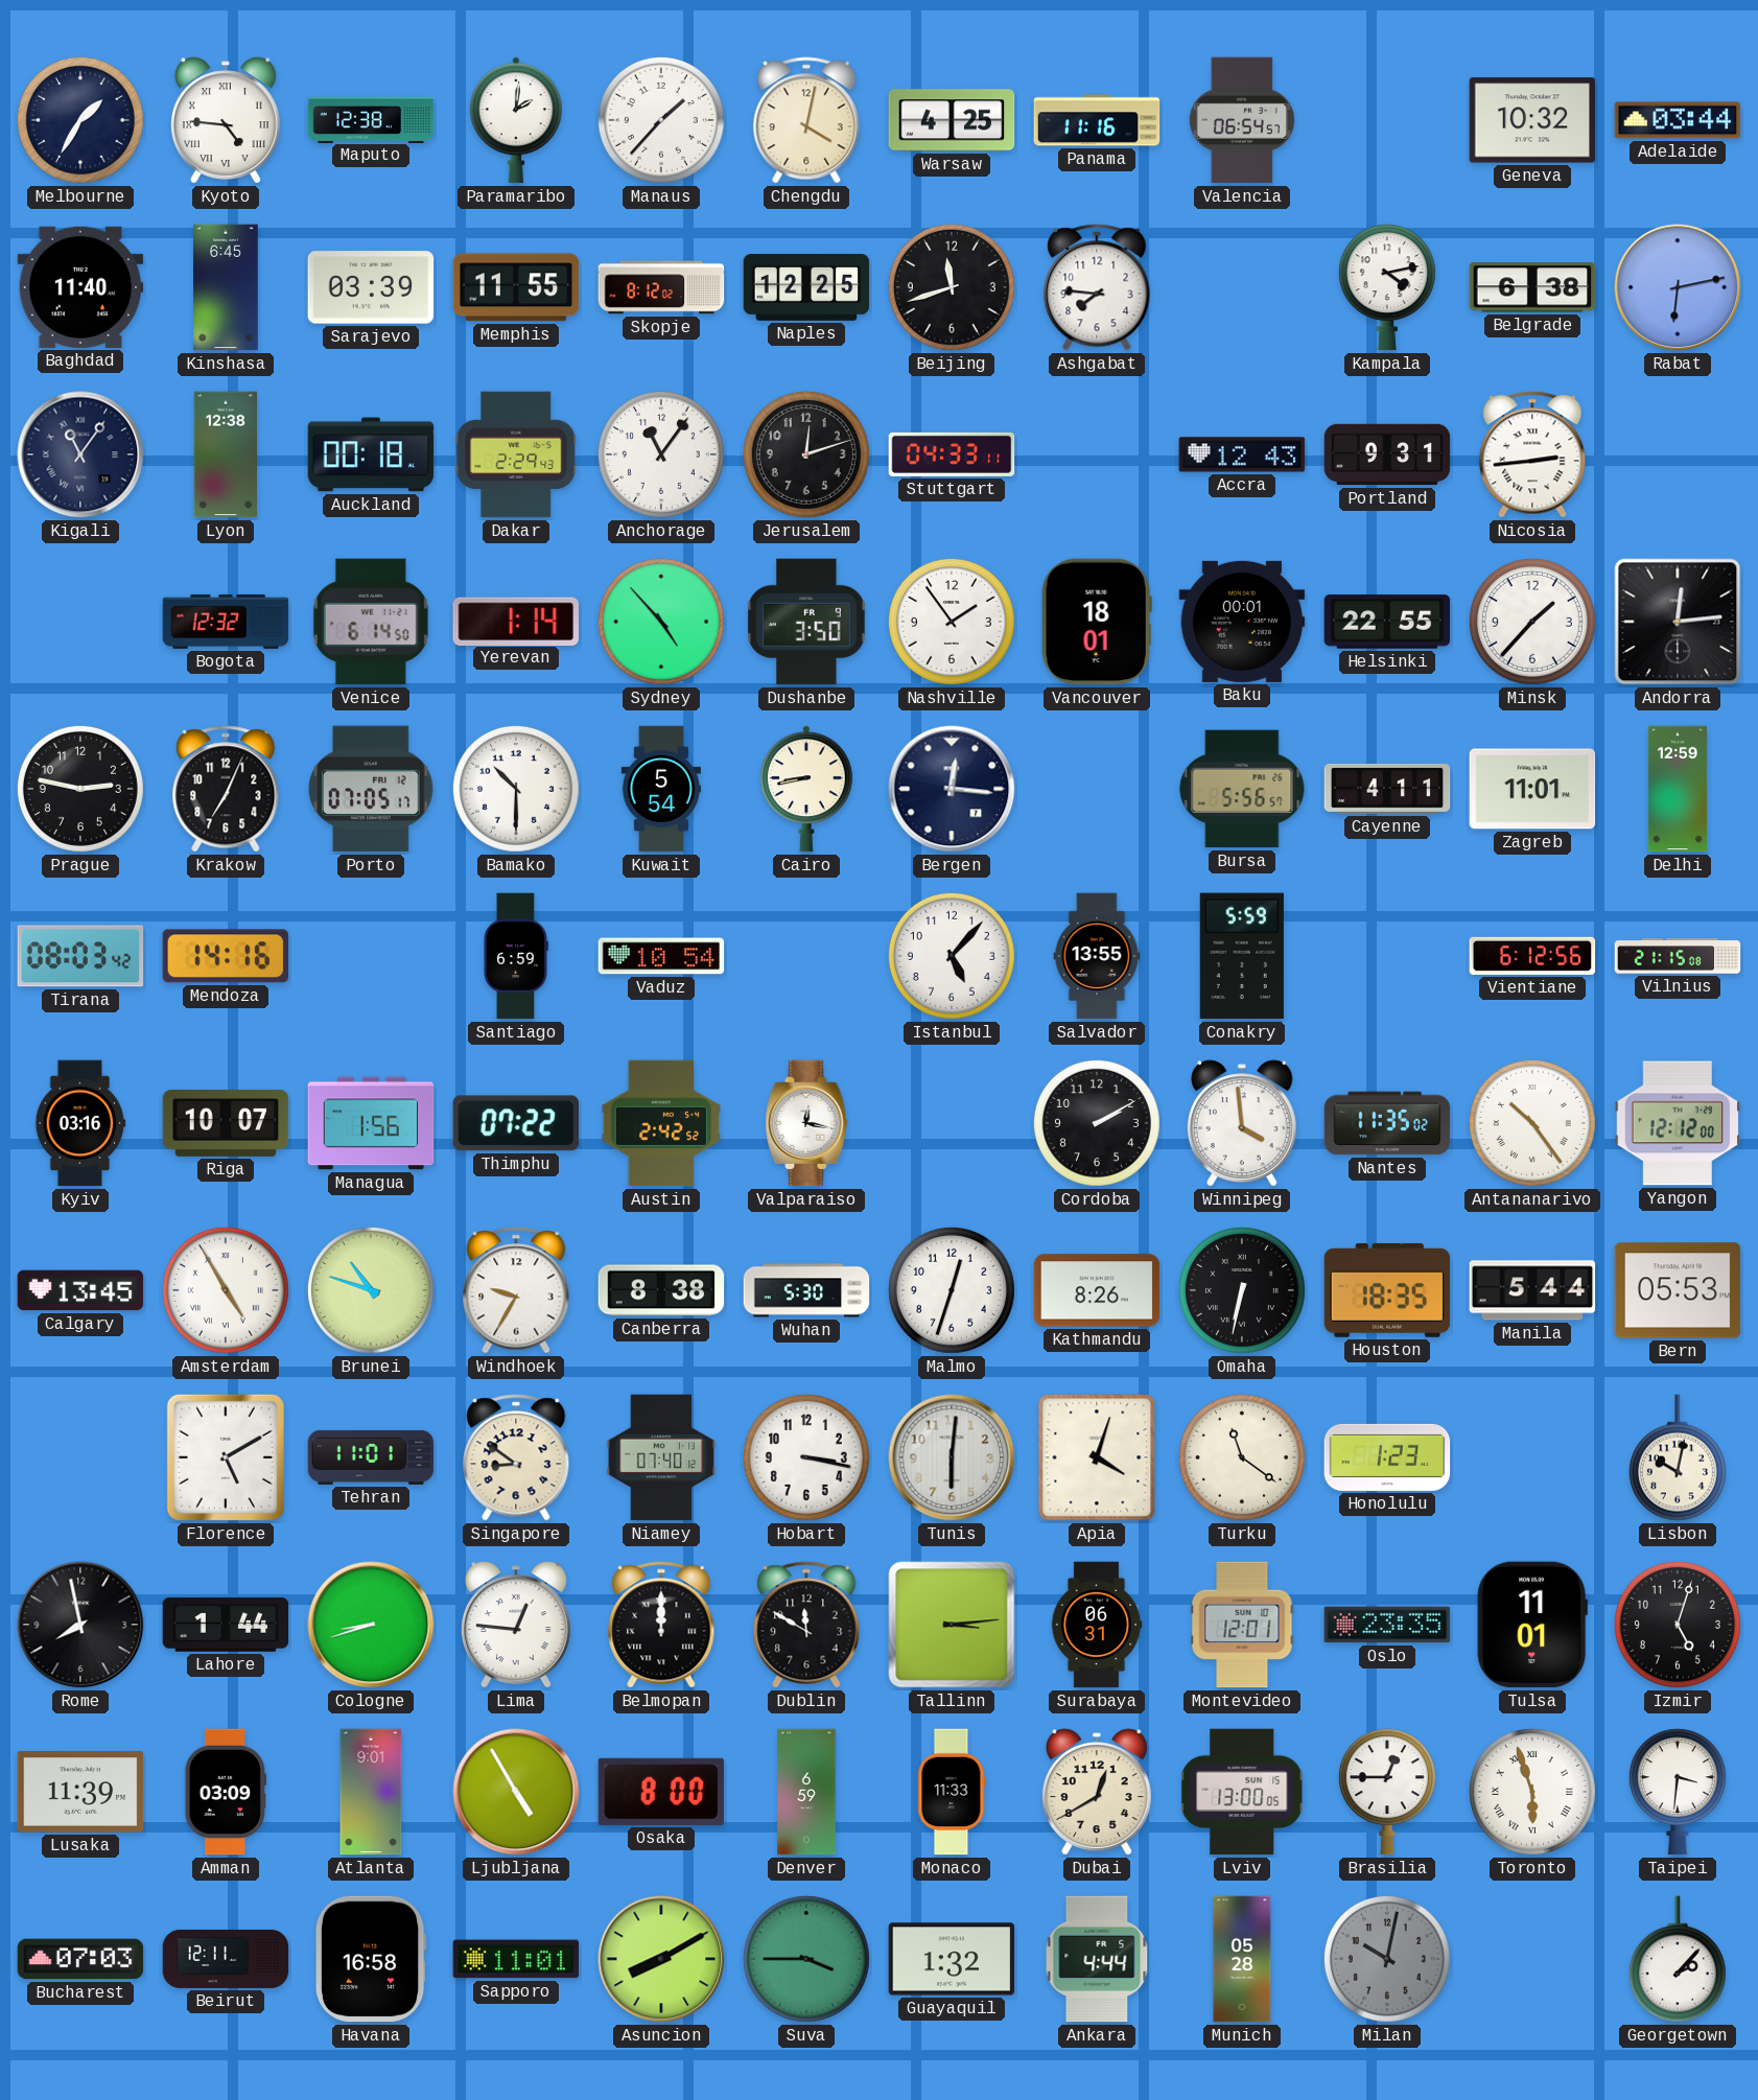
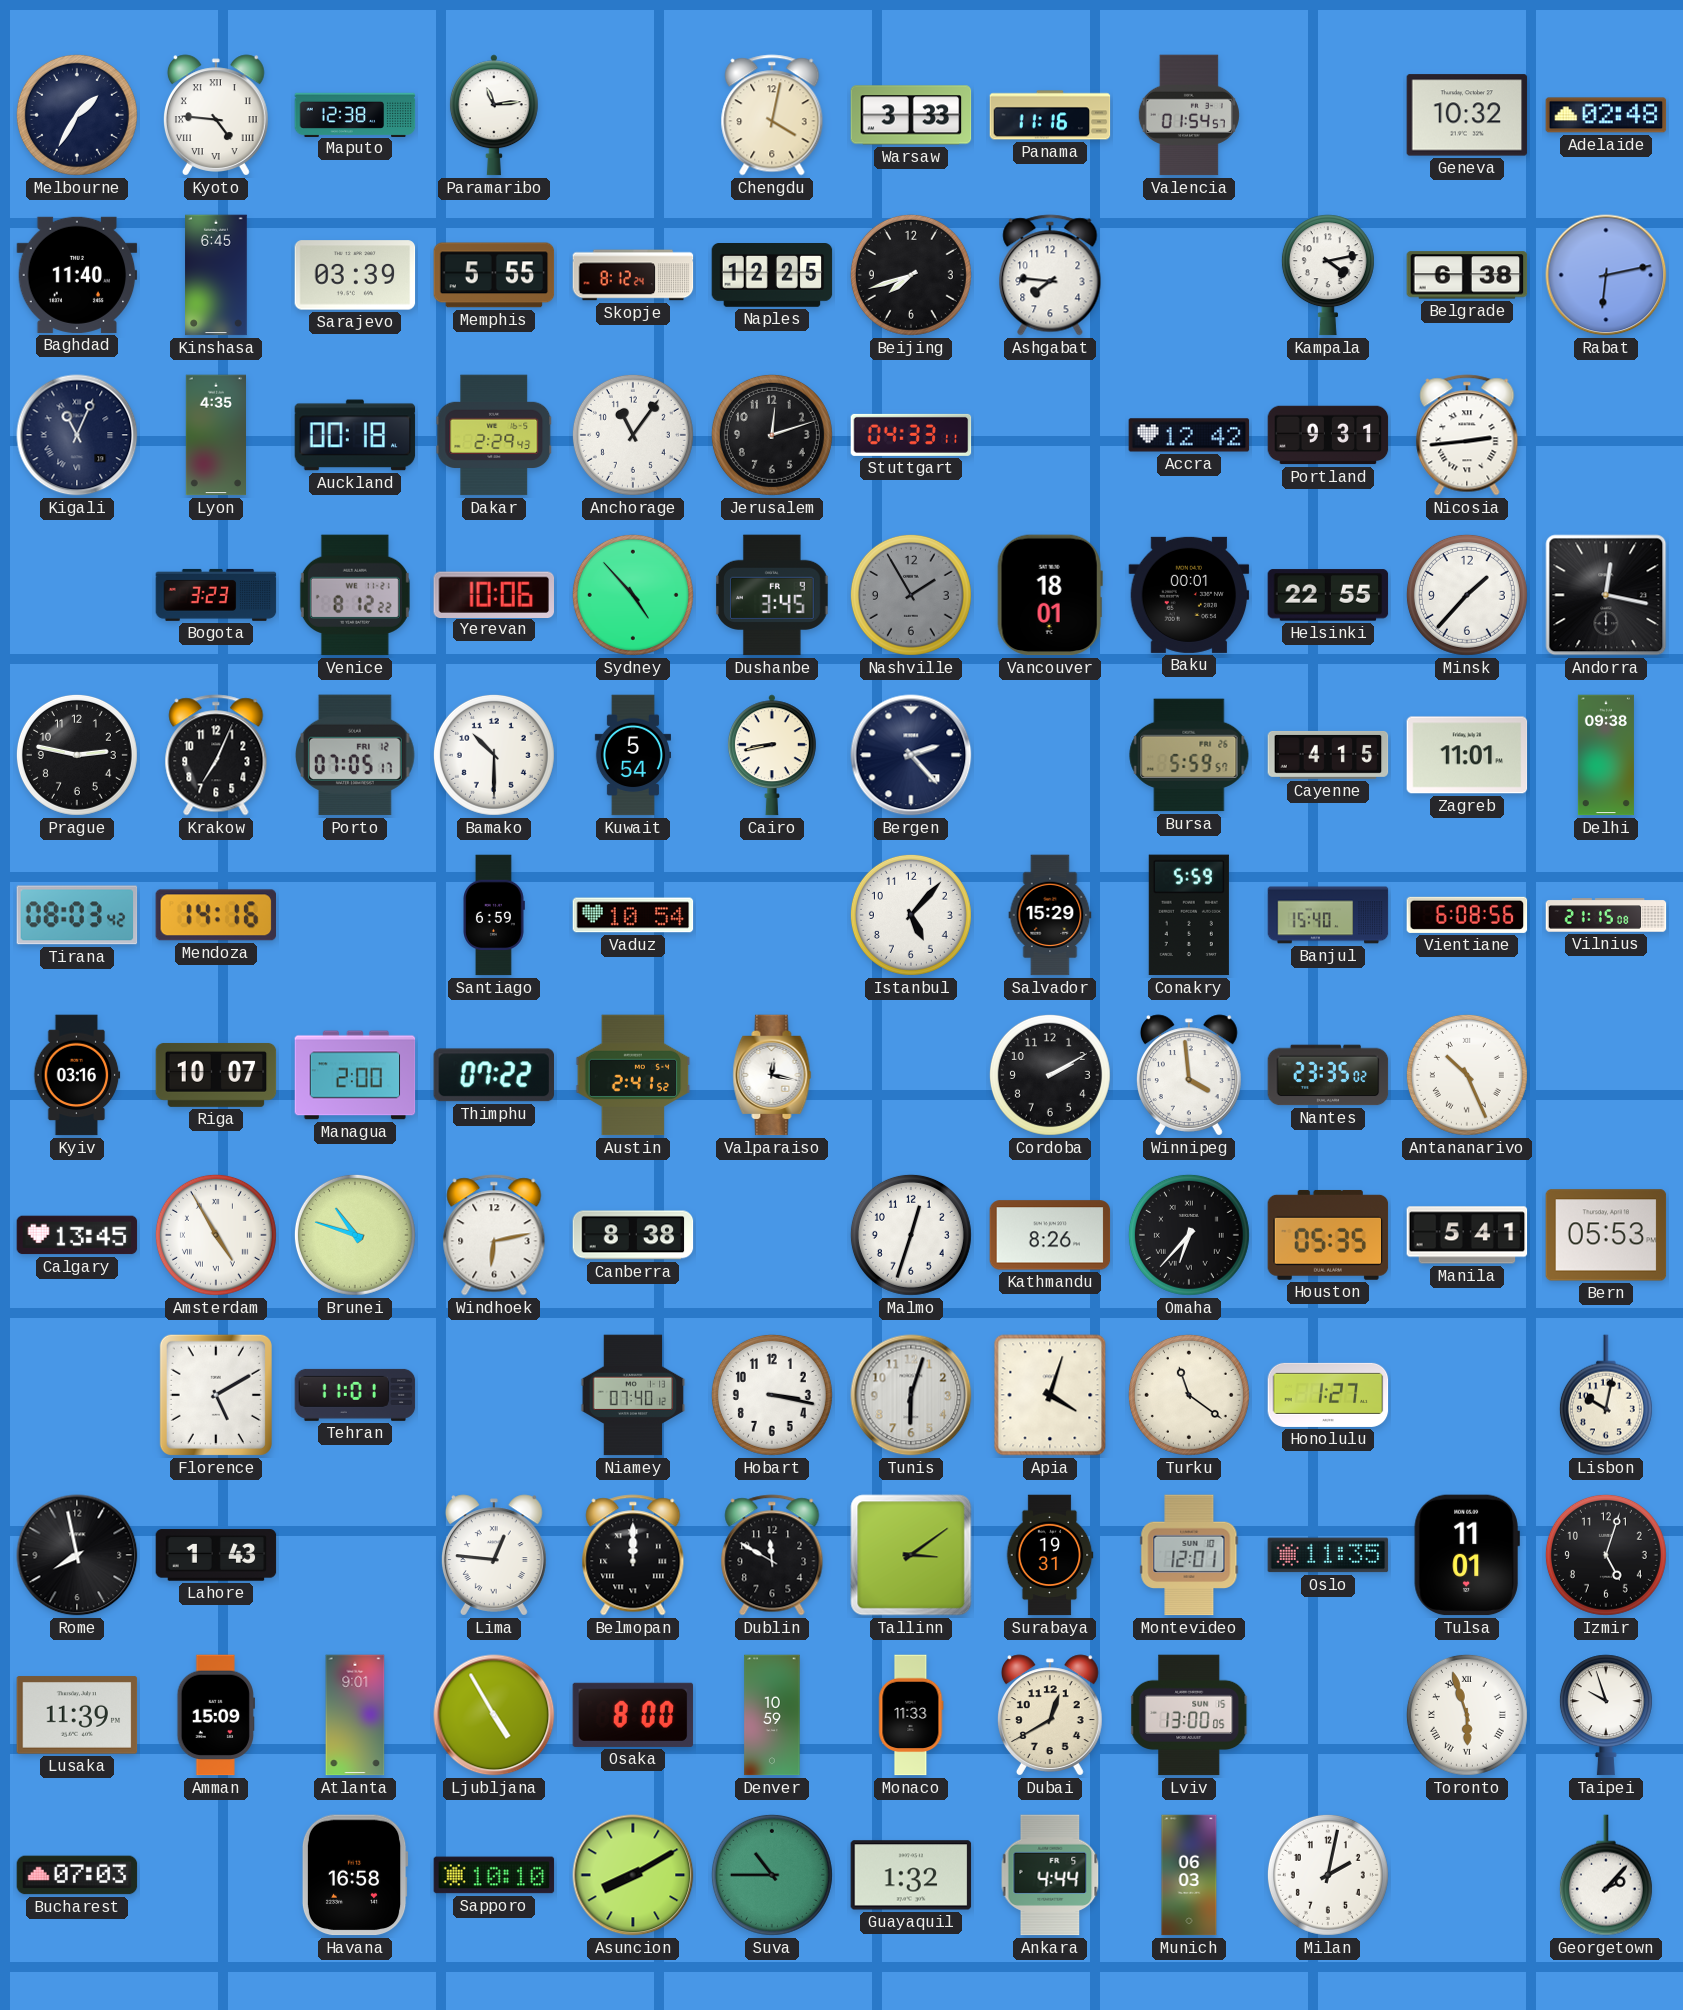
Paramaribo: 2:01 -> 11:14
Manaus: 1:37 -> none
Warsaw: 4:25 -> 3:33
Valencia: 06:54 -> 01:54
Adelaide: 03:44 -> 02:48
Memphis: 11:55 -> 5:55
Skopje: 8:12:02 -> 8:12:24
Beijing: 11:42 -> 7:42
Kigali: 11:06 -> 11:04
Lyon: 12:38 -> 4:35
Accra: 12:43 -> 12:42
Bogota: 12:32 -> 3:23
Venice: 6:14 -> 8:12
Yerevan: 1:14 -> 10:06
Dushanbe: 3:50 -> 3:45
Nashville: 1:54 -> 1:55
Nashville dial: white -> grey
Andorra: 12:14 -> 12:17
Bergen: 12:16 -> 2:23
Bursa: 5:56 -> 5:59
Cayenne: 4:11 -> 4:15
Delhi: 12:59 -> 09:38
Salvador: 13:55 -> 15:29
Banjul: none -> 15:40
Vientiane: 6:12 -> 6:08
Managua: 1:56 -> 2:00
Austin: 2:42 -> 2:41
Nantes: 11:35 -> 23:35
Antananarivo: 10:24 -> 10:26
Yangon: 12:12 -> none
Windhoek: 9:35 -> 6:13
Wuhan: 5:30 -> none
Omaha: 6:32 -> 6:37
Houston: 18:35 -> 05:35
Manila: 5:44 -> 5:41
Singapore: 8:51 -> none
Tunis: 6:01 -> 6:03
Honolulu: 1:23 -> 1:27
Lahore: 1:44 -> 1:43
Cologne: 8:42 -> none
Tallinn: 3:14 -> 3:09
Surabaya: 06:31 -> 19:31
Oslo: 23:35 -> 11:35
Amman: 03:09 -> 15:09
Denver: 6:59 -> 10:59
Brasilia: 12:45 -> none
Taipei: 3:31 -> 9:57
Beirut: 12:11 -> none
Sapporo: 11:01 -> 10:10
Suva: 3:45 -> 10:45
Munich: 05:28 -> 06:03
Milan: 10:02 -> 2:02
Milan dial: grey -> white
